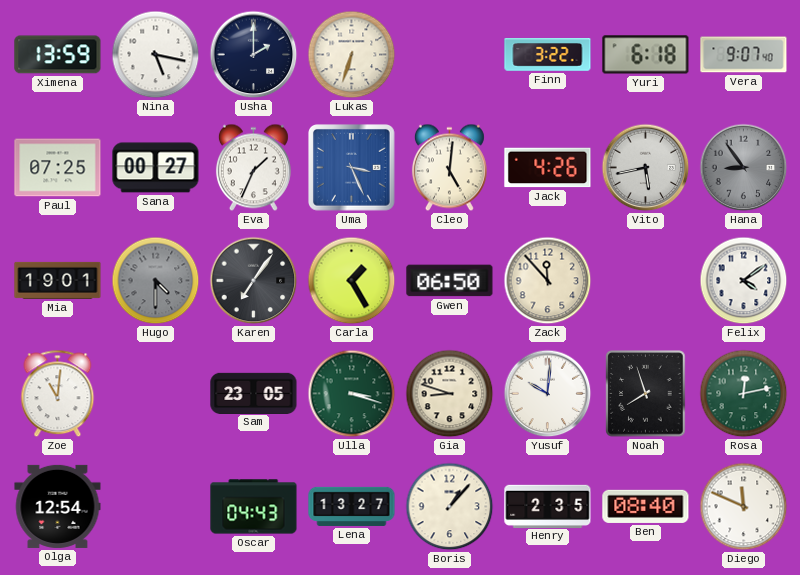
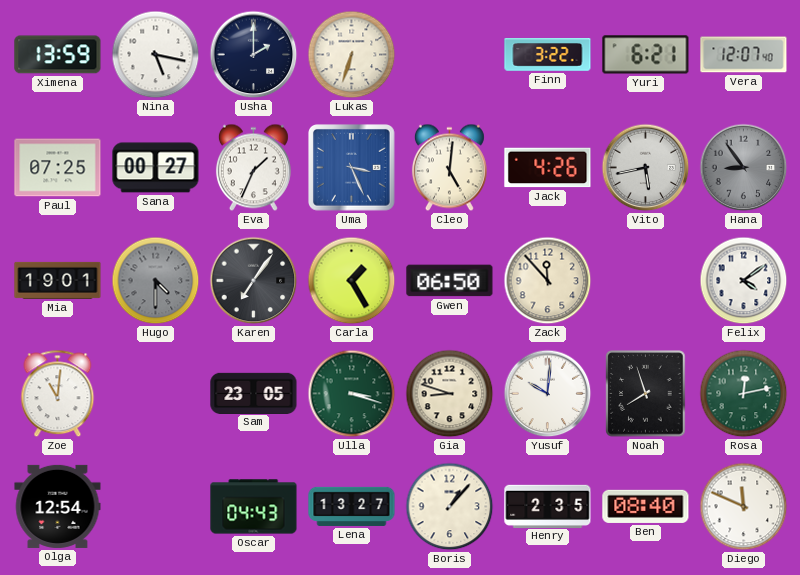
Yuri: 6:18 -> 6:21
Vera: 9:07 -> 12:07
